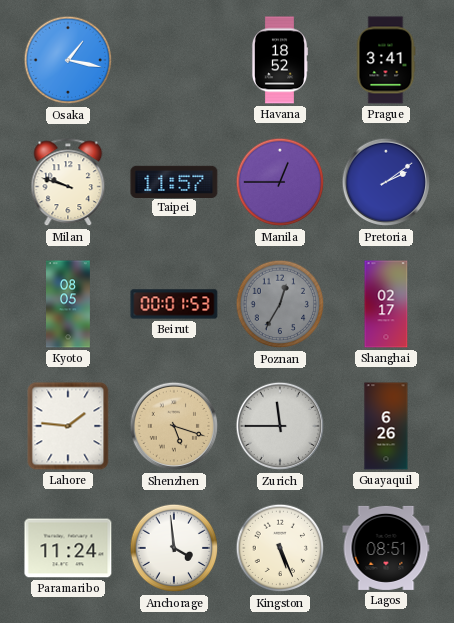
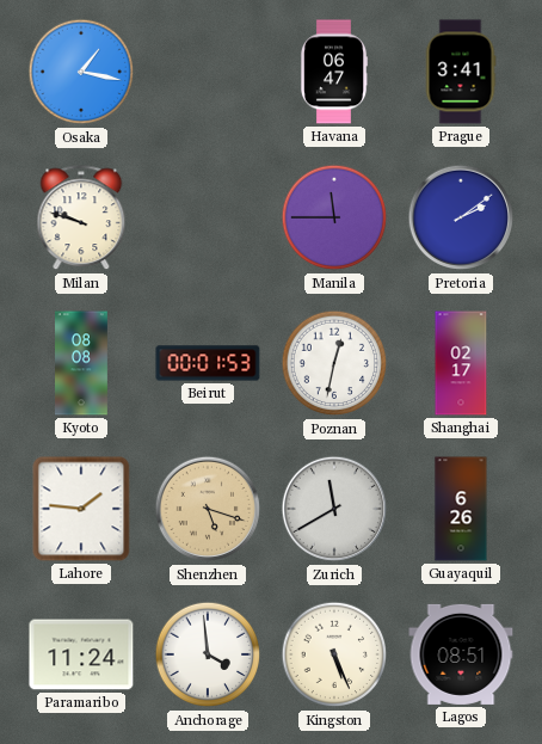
Havana: 18:52 -> 06:47
Taipei: 11:57 -> none
Manila: 12:45 -> 11:45
Kyoto: 08:05 -> 08:08
Poznan: 12:35 -> 12:32
Poznan dial: grey -> white
Zurich: 11:45 -> 11:40
